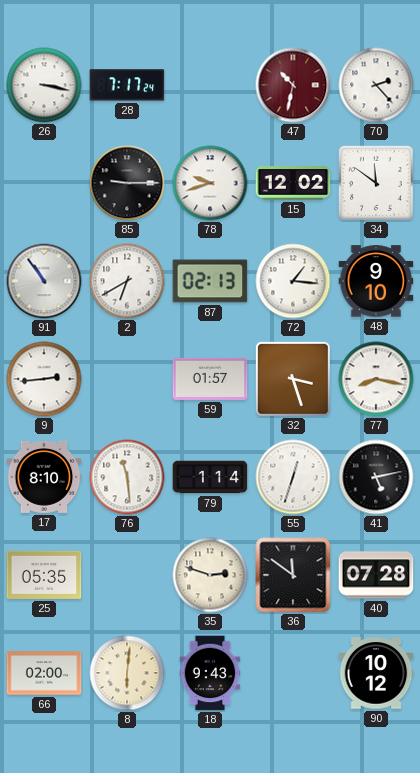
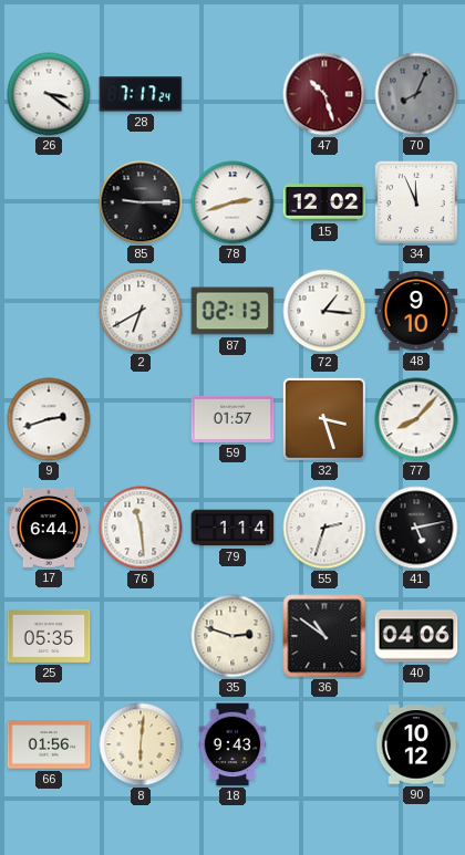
26: 3:17 -> 3:21
47: 10:32 -> 10:27
70: 2:23 -> 8:04
70 dial: white -> grey
78: 9:42 -> 2:42
34: 11:51 -> 11:56
91: 10:54 -> none
9: 2:44 -> 2:42
77: 8:17 -> 8:07
17: 8:10 -> 6:44
55: 12:33 -> 2:33
36: 11:51 -> 10:51
40: 07:28 -> 04:06
66: 02:00 -> 01:56
